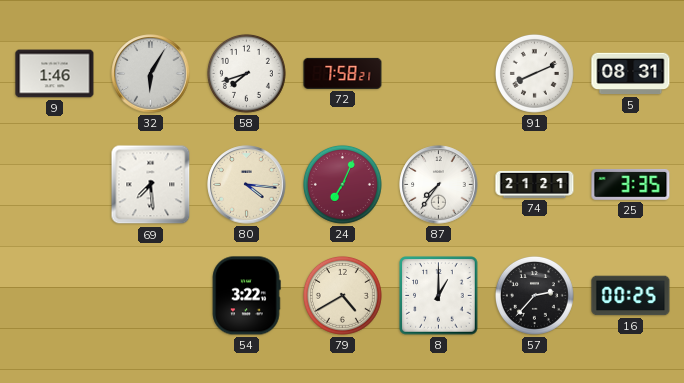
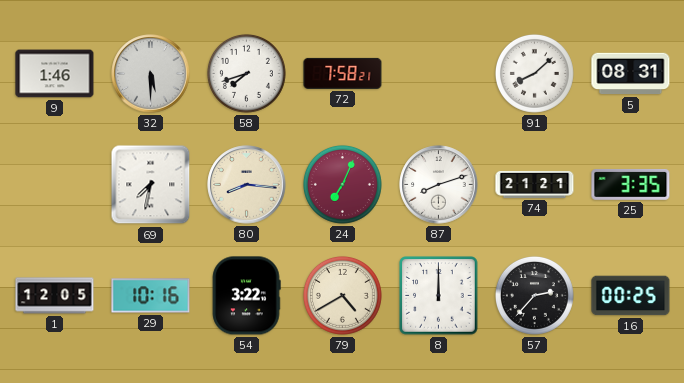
32: 6:05 -> 5:30
91: 8:11 -> 8:08
69: 7:29 -> 7:32
80: 4:16 -> 8:16
87: 7:36 -> 8:12
1: none -> 12:05
29: none -> 10:16
8: 1:00 -> 12:00
